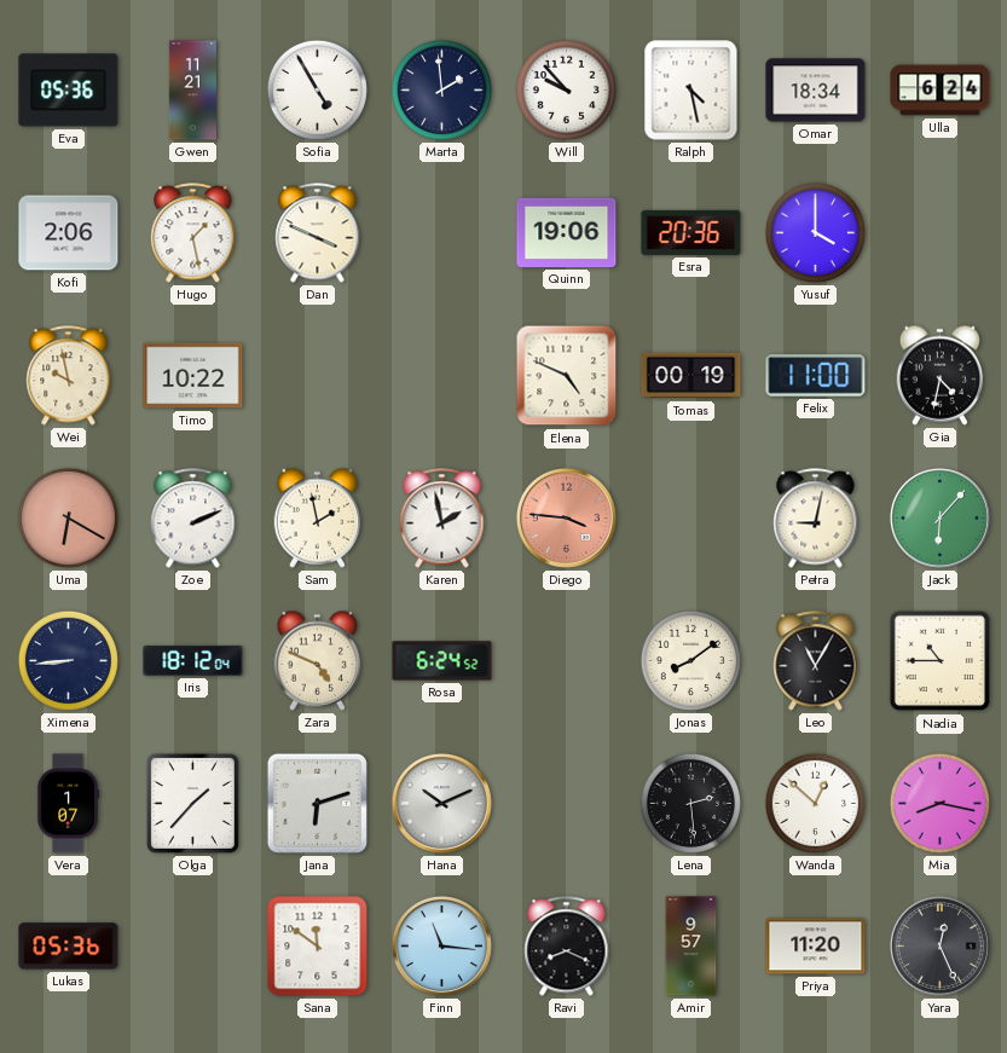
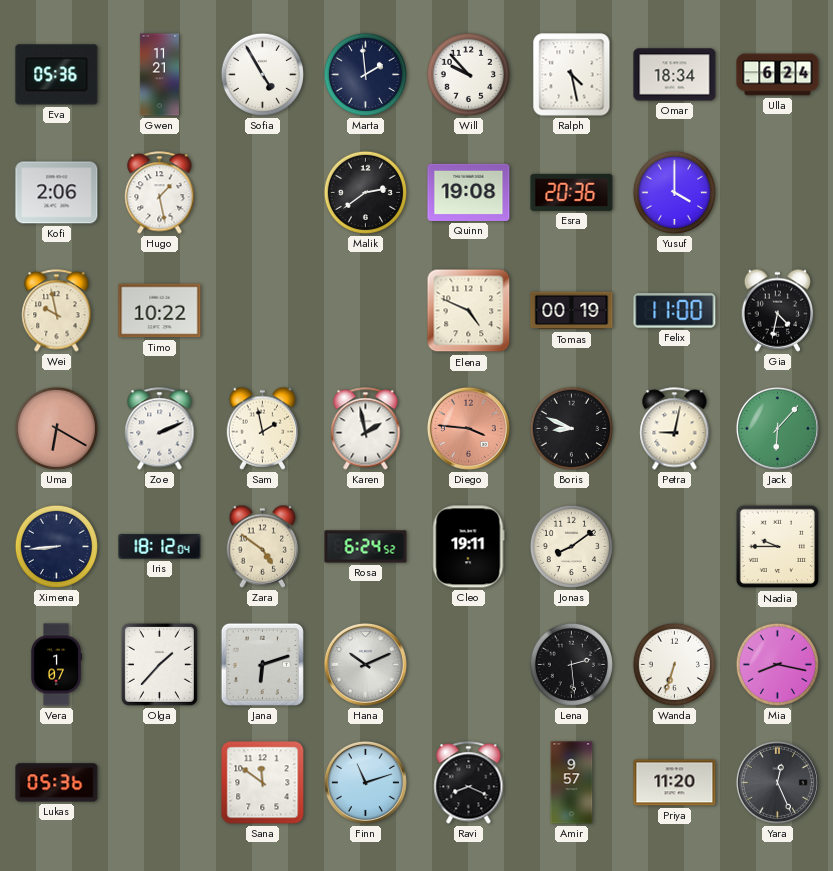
Dan: 3:49 -> none
Malik: none -> 2:39
Quinn: 19:06 -> 19:08
Boris: none -> 8:49
Zara: 4:49 -> 4:51
Cleo: none -> 19:11
Leo: 11:05 -> none
Nadia: 10:45 -> 9:45
Wanda: 12:52 -> 6:33
Finn: 11:16 -> 11:12
